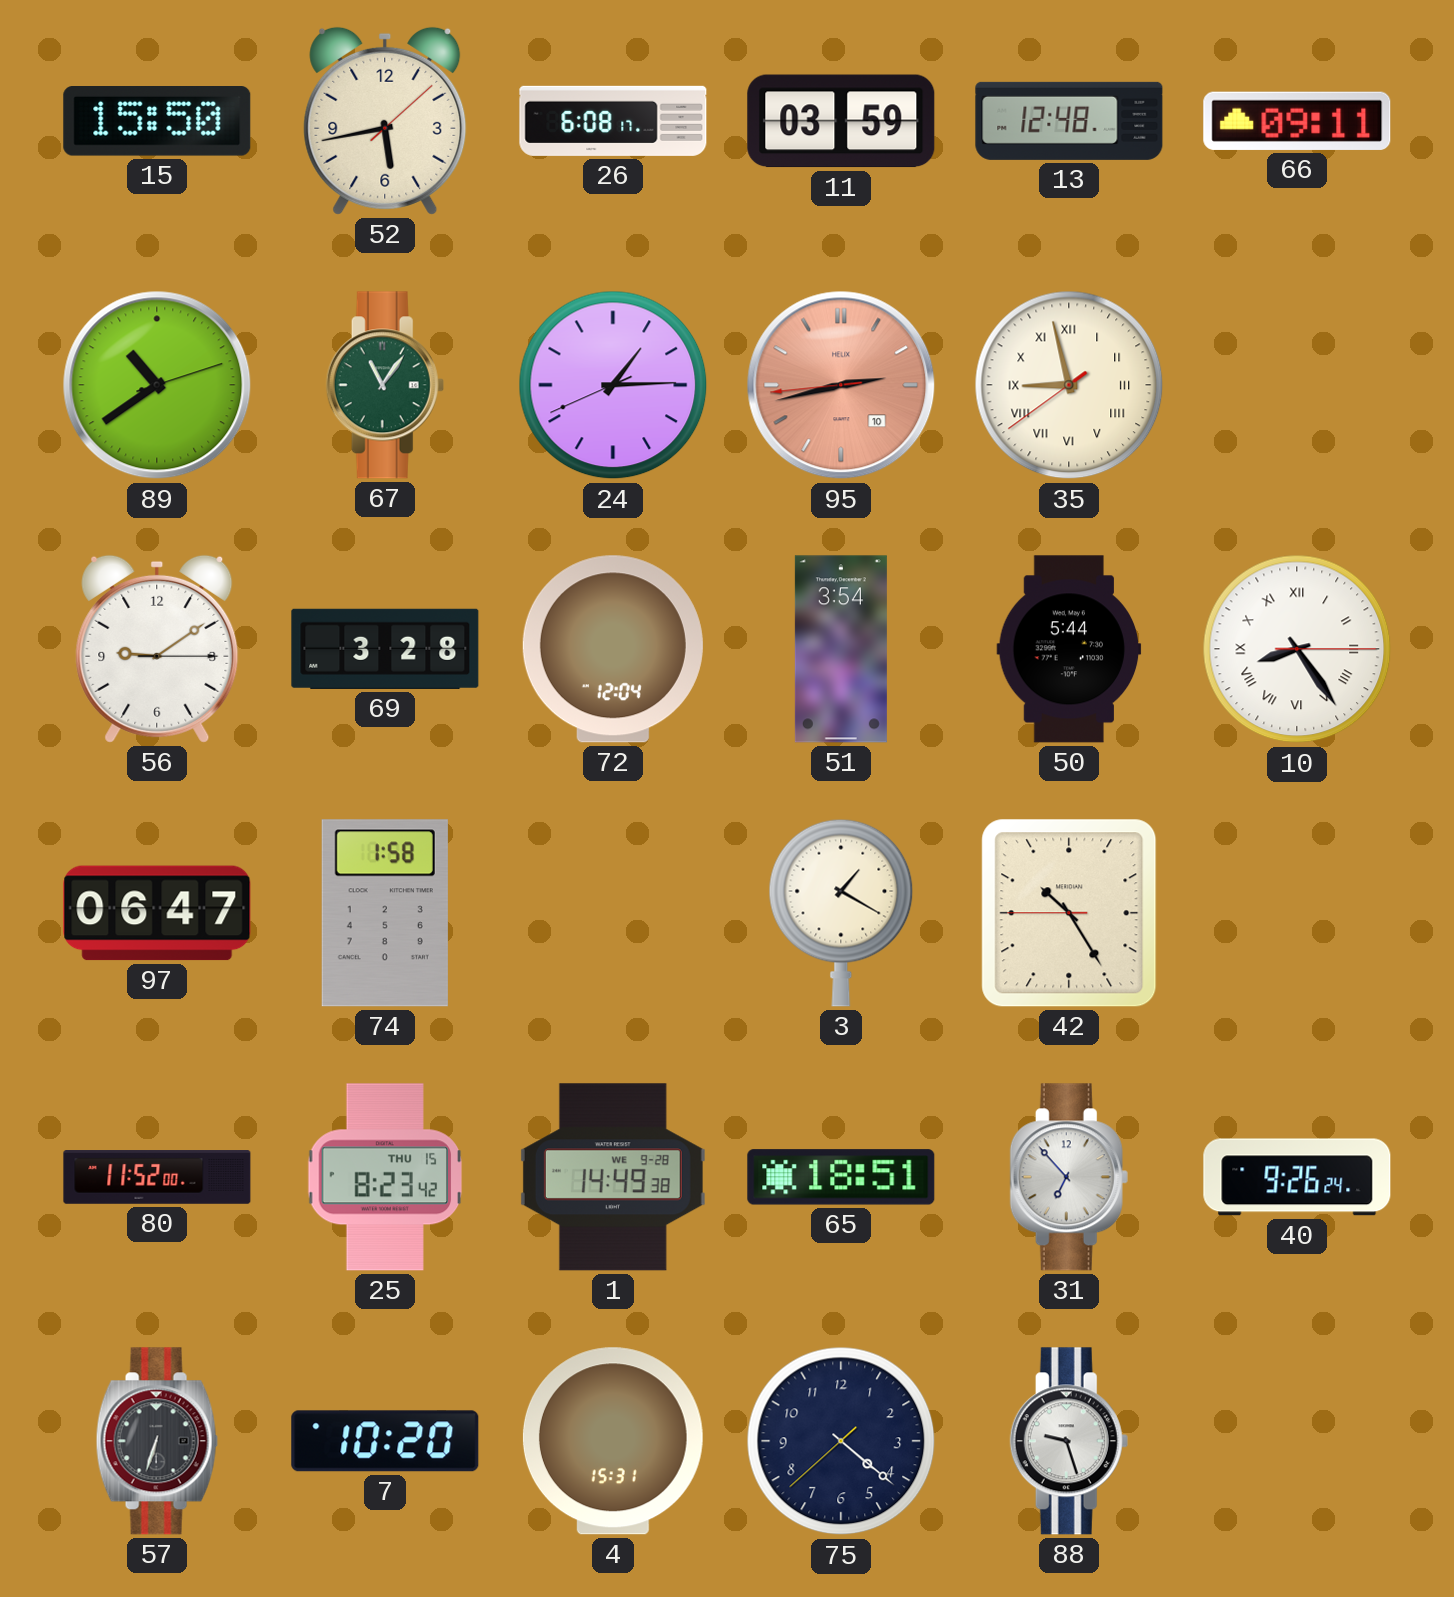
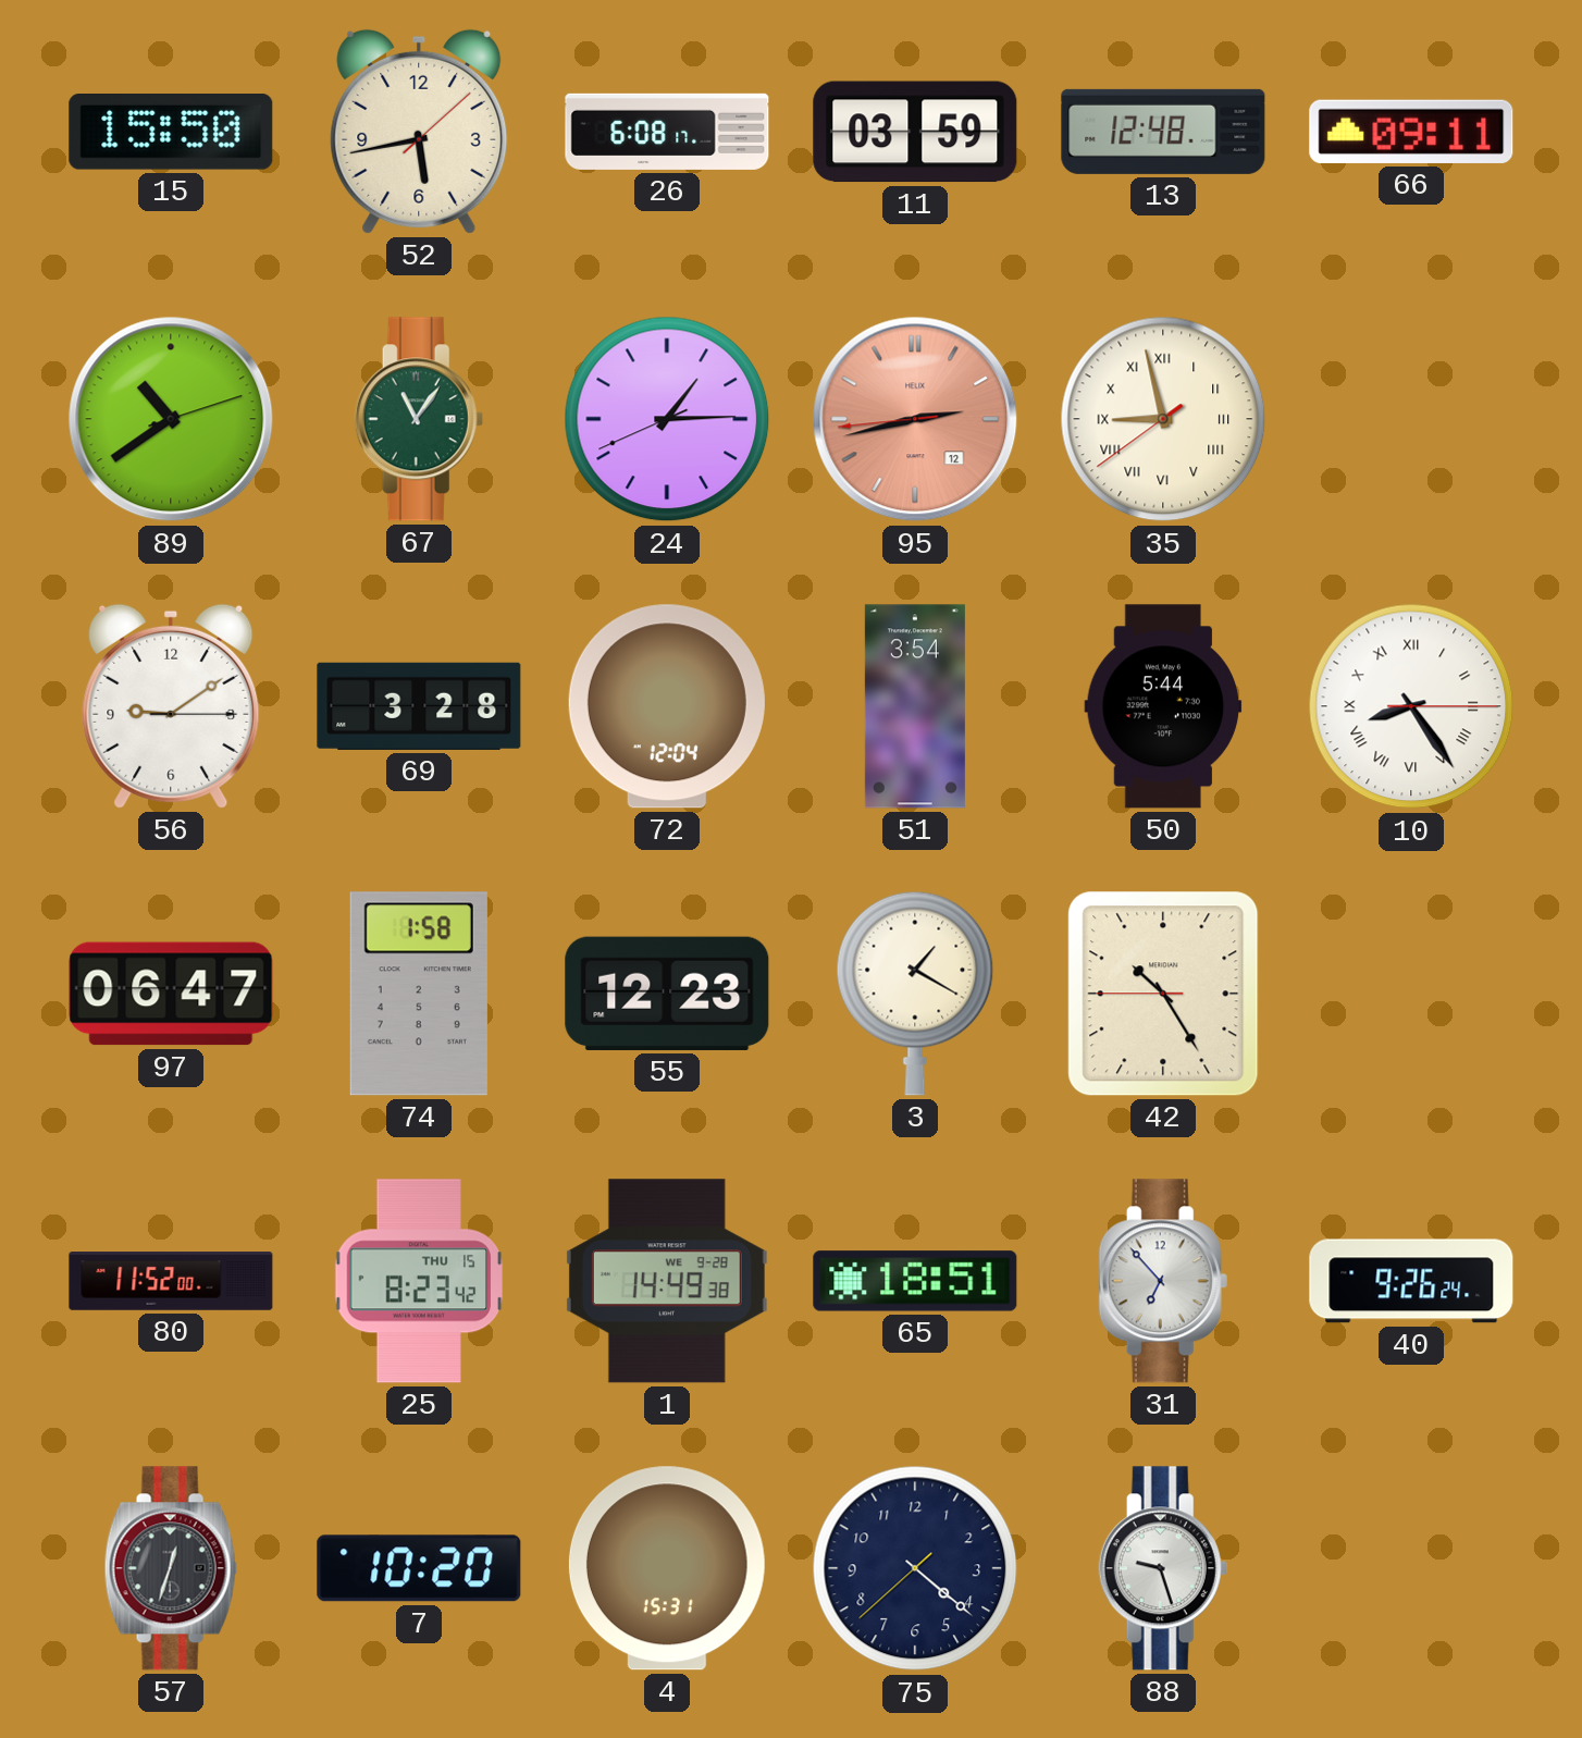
95 date: 10 -> 12
55: none -> 12:23
57: 6:33 -> 12:33
